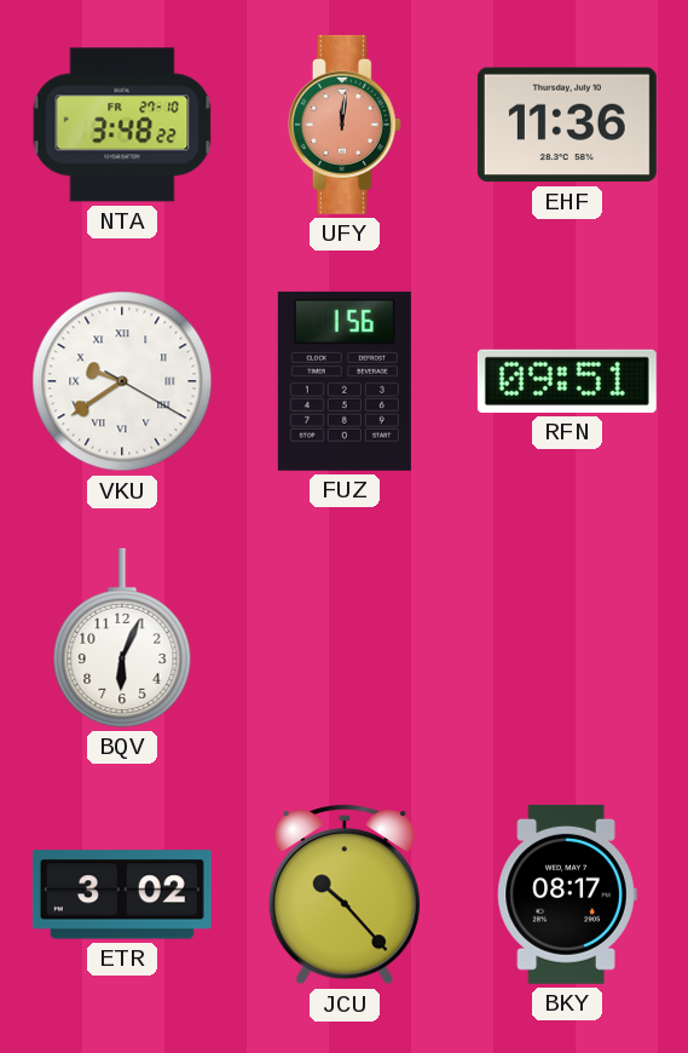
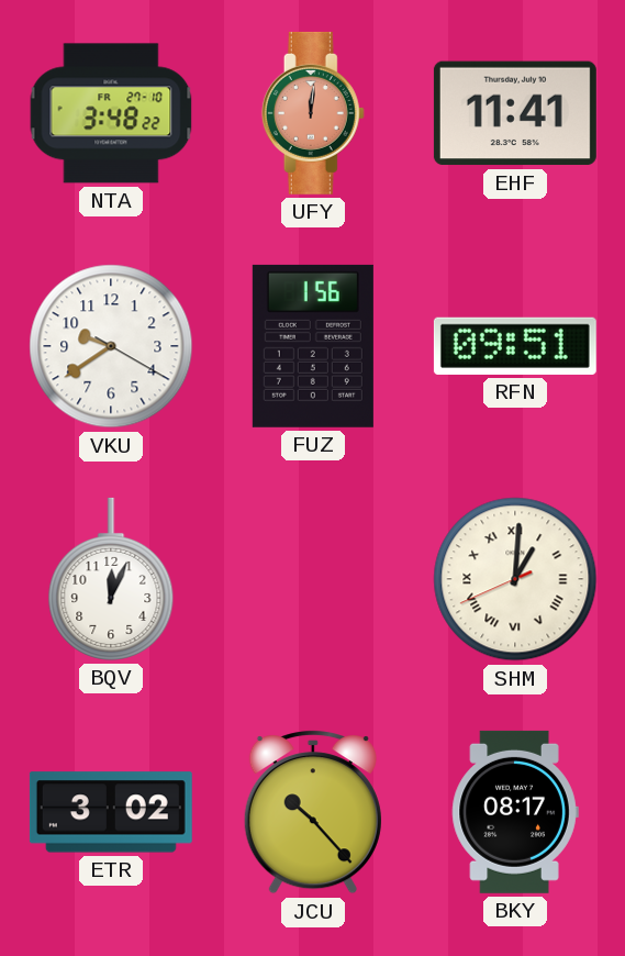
EHF: 11:36 -> 11:41
VKU numerals: Roman -> Arabic
BQV: 6:04 -> 12:04
SHM: none -> 1:00
